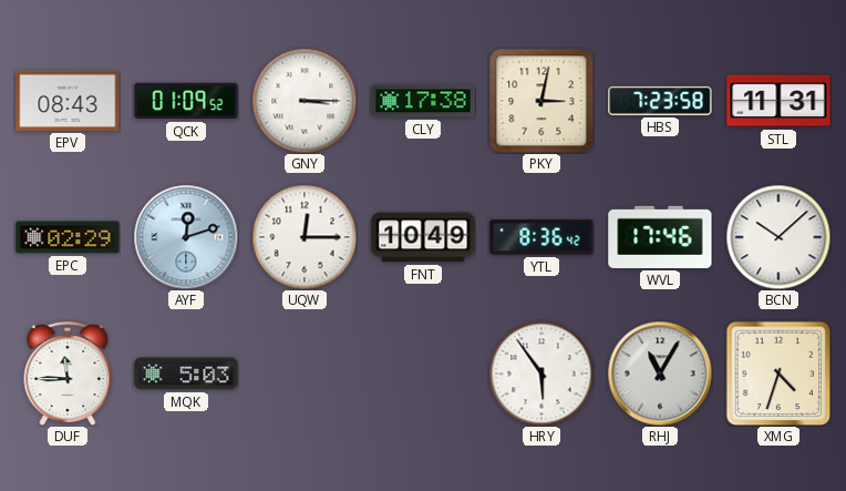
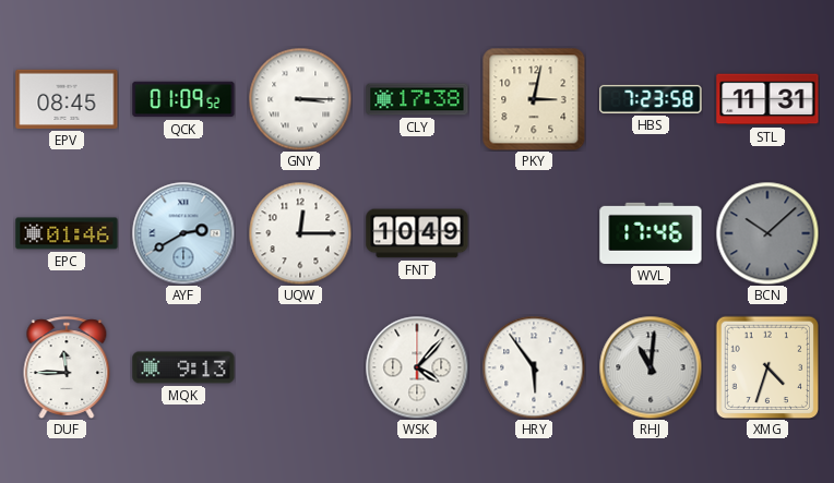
EPV: 08:43 -> 08:45
EPC: 02:29 -> 01:46
AYF: 12:12 -> 2:40
YTL: 8:36 -> none
BCN dial: white -> grey
MQK: 5:03 -> 9:13
WSK: none -> 4:07
RHJ: 11:05 -> 11:01
